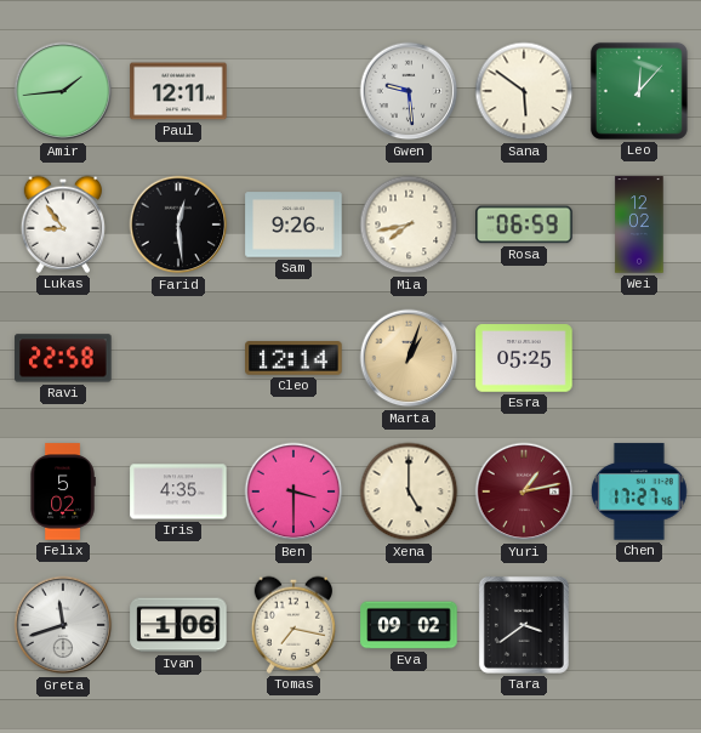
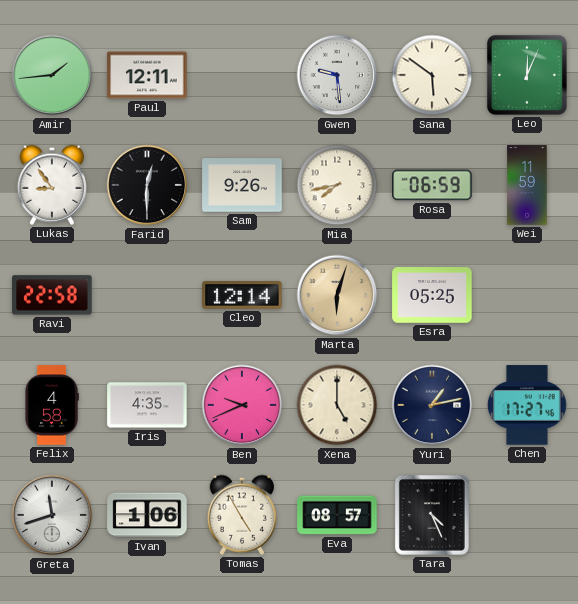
Leo: 12:07 -> 12:04
Farid: 12:29 -> 12:30
Wei: 12:02 -> 11:59
Marta: 1:03 -> 6:03
Felix: 5:02 -> 4:58
Ben: 3:30 -> 9:41
Yuri dial: burgundy -> navy
Tomas: 7:17 -> 4:55
Eva: 09:02 -> 08:57
Tara: 3:39 -> 4:26
